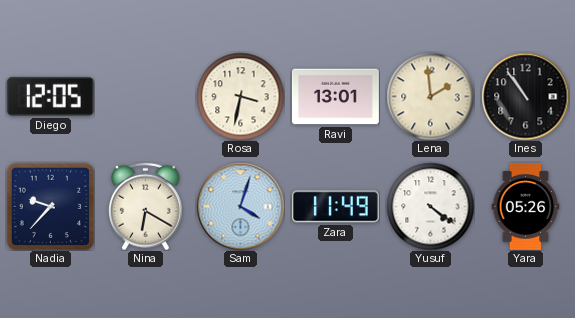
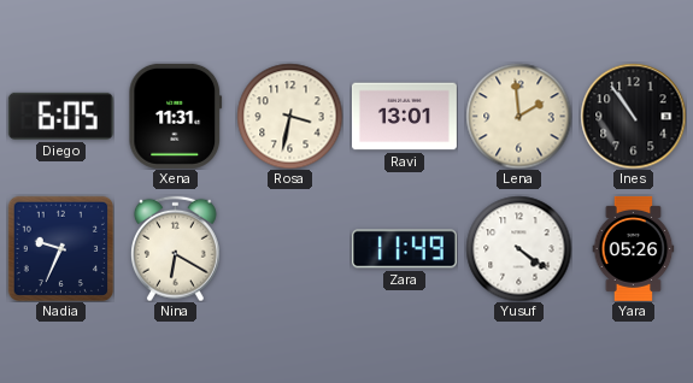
Diego: 12:05 -> 6:05
Xena: none -> 11:31
Nadia: 9:37 -> 9:34
Sam: 4:03 -> none
